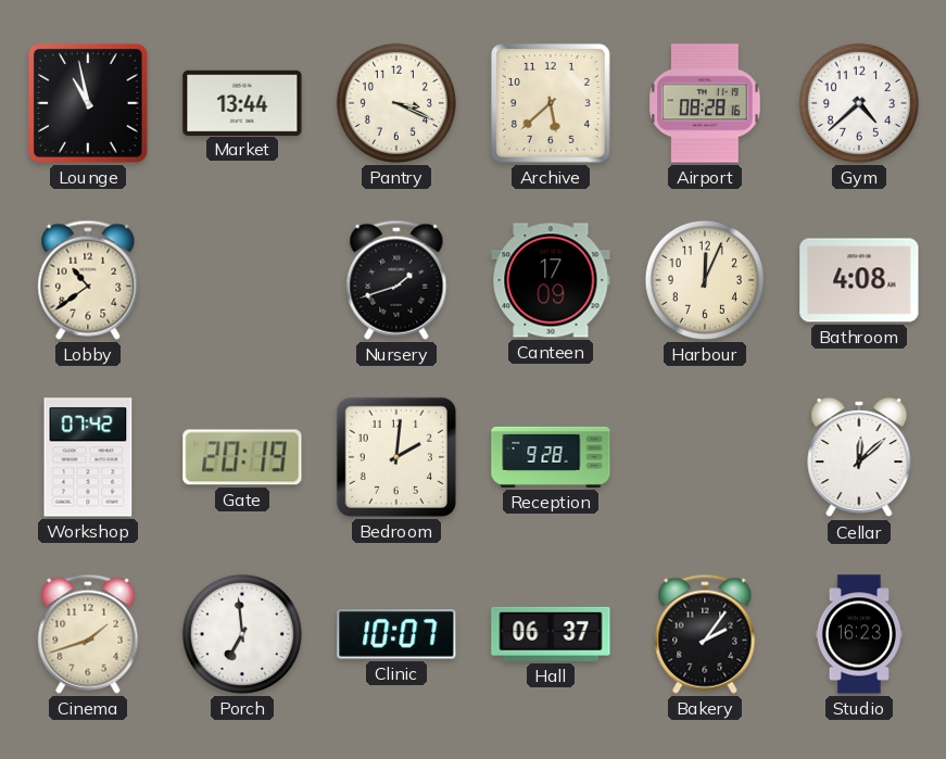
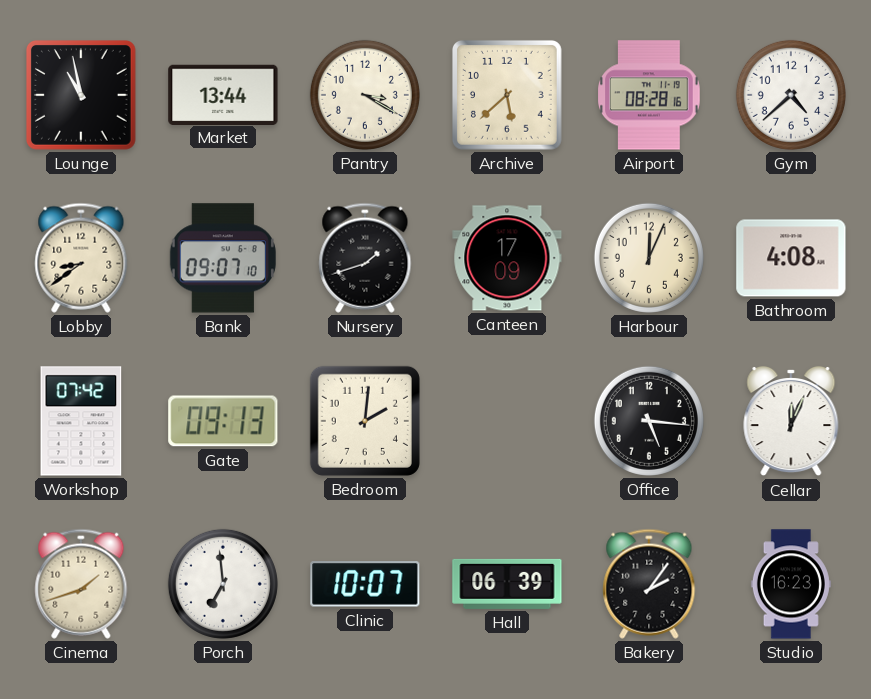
Pantry: 3:19 -> 3:20
Lobby: 10:39 -> 8:39
Bank: none -> 09:07
Gate: 20:19 -> 09:13
Reception: 9:28 -> none
Office: none -> 5:16
Cellar: 12:08 -> 12:04
Hall: 06:37 -> 06:39
